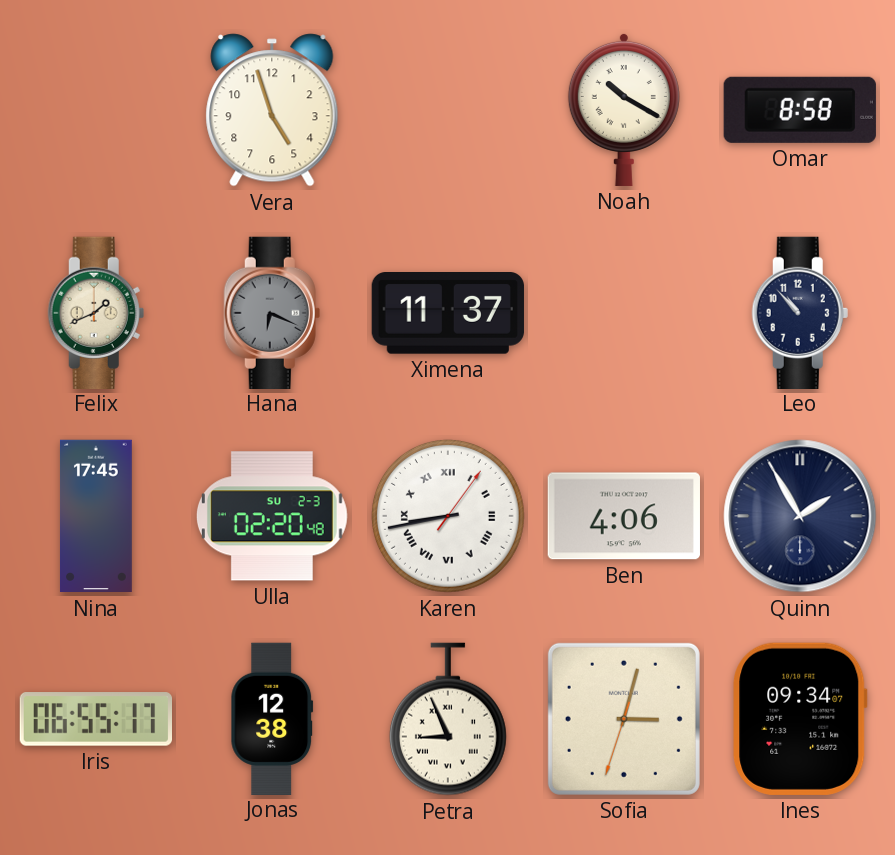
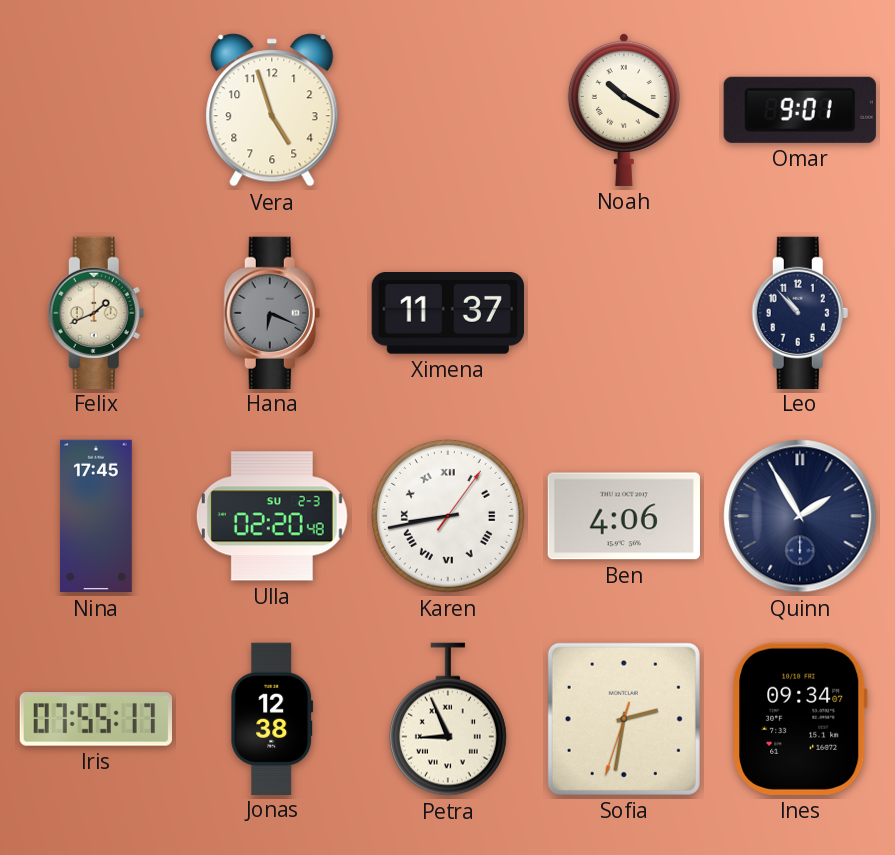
Omar: 8:58 -> 9:01
Iris: 06:55 -> 07:55
Sofia: 3:02 -> 2:31
